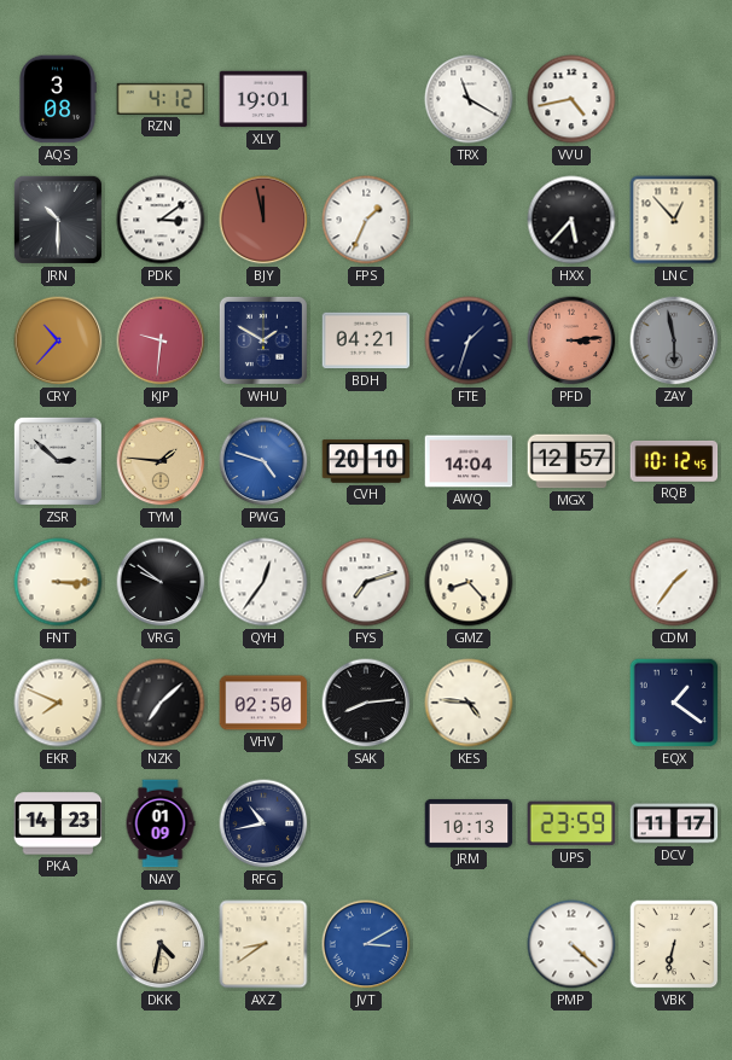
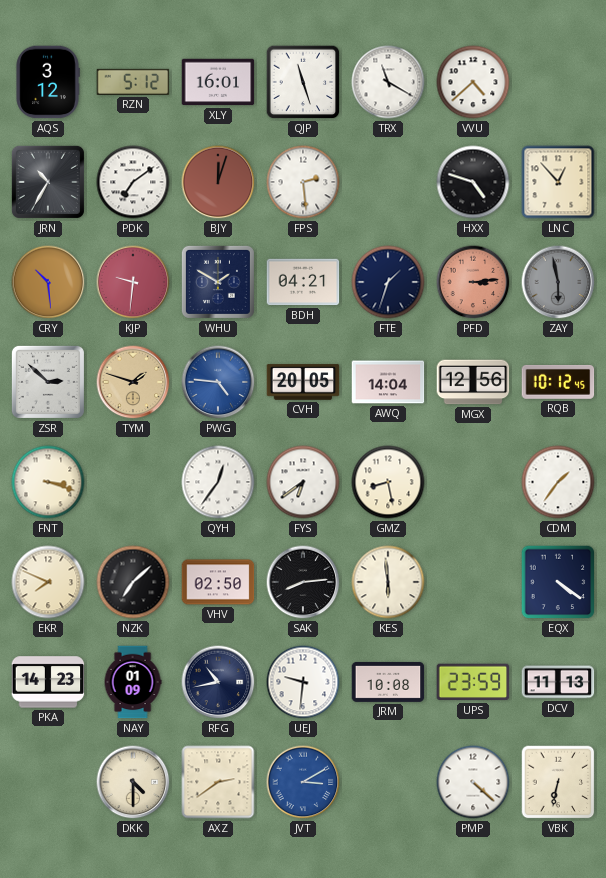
AQS: 3:08 -> 3:12
RZN: 4:12 -> 5:12
XLY: 19:01 -> 16:01
QJP: none -> 11:27
VVU: 4:43 -> 4:38
JRN: 10:30 -> 10:35
PDK: 3:09 -> 7:09
BJY: 11:58 -> 12:03
FPS: 1:34 -> 2:29
HXX: 5:37 -> 4:48
CRY: 10:37 -> 10:29
TYM: 1:46 -> 1:48
PWG: 4:48 -> 4:46
CVH: 20:10 -> 20:05
MGX: 12:57 -> 12:56
FNT: 3:15 -> 3:18
VRG: 9:51 -> none
FYS: 7:12 -> 6:39
GMZ: 8:23 -> 8:28
KES: 4:46 -> 5:59
EQX: 1:21 -> 4:21
UEJ: none -> 9:31
JRM: 10:13 -> 10:08
DCV: 11:17 -> 11:13
DKK: 4:32 -> 4:30
AXZ: 8:39 -> 2:39
